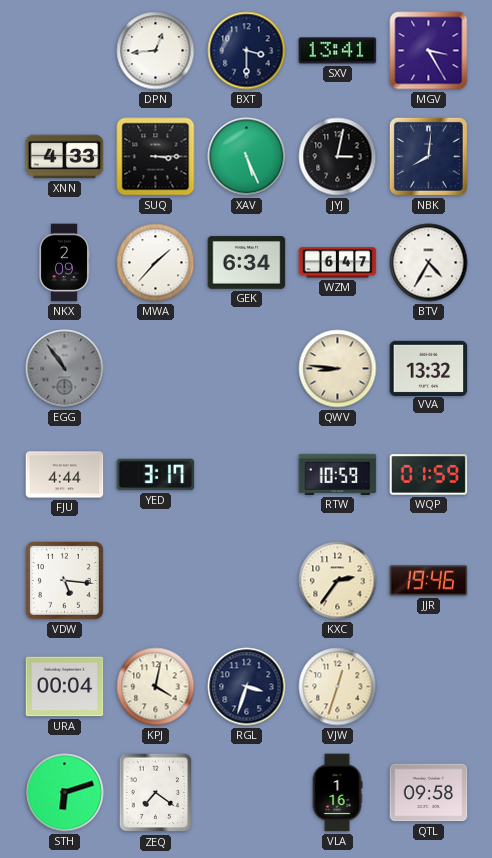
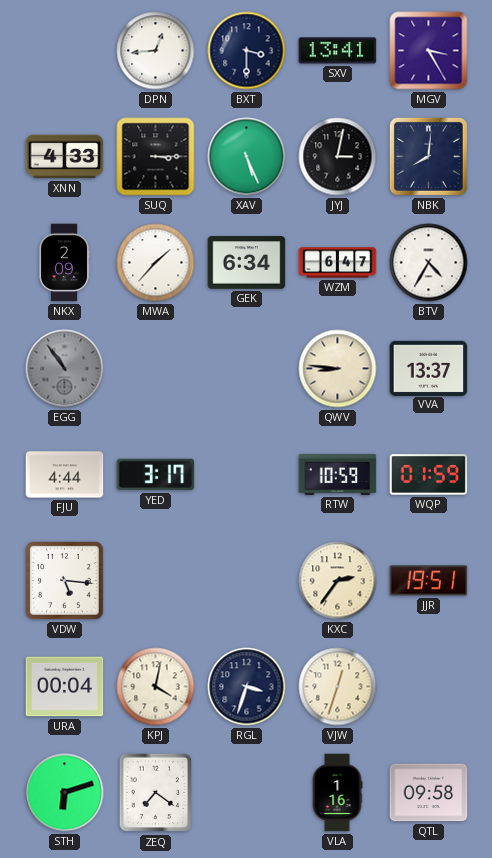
VVA: 13:32 -> 13:37
JJR: 19:46 -> 19:51
